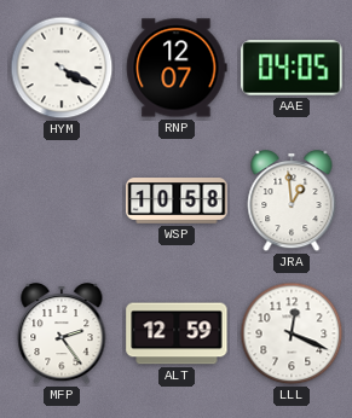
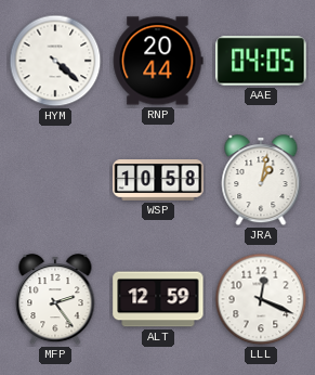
HYM: 4:20 -> 4:22
RNP: 12:07 -> 20:44
JRA: 12:59 -> 1:02
